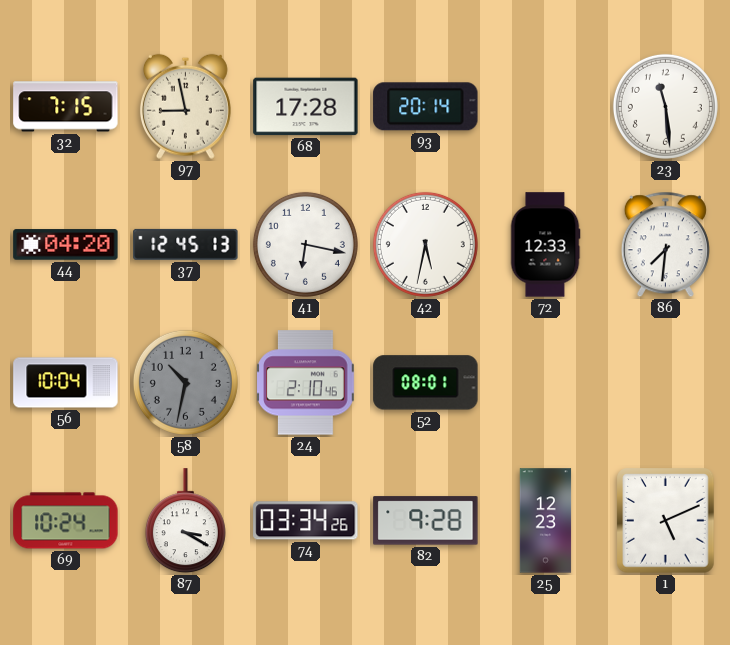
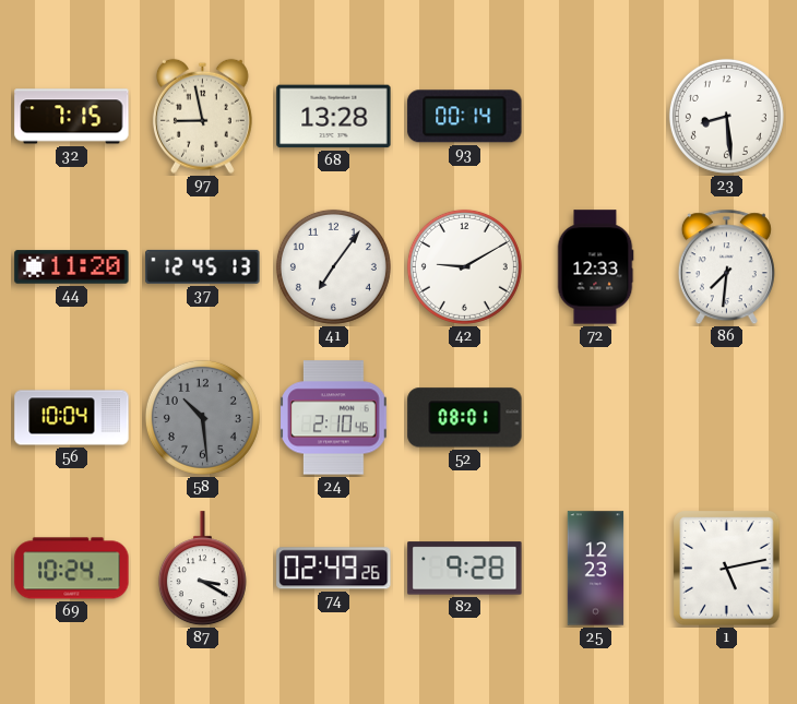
68: 17:28 -> 13:28
93: 20:14 -> 00:14
23: 11:29 -> 8:29
44: 04:20 -> 11:20
41: 6:17 -> 7:06
42: 5:32 -> 9:10
58: 10:32 -> 10:29
74: 03:34 -> 02:49
1: 5:11 -> 5:13
